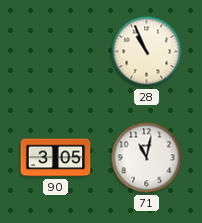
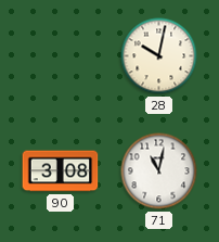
28: 10:56 -> 10:02
90: 3:05 -> 3:08
